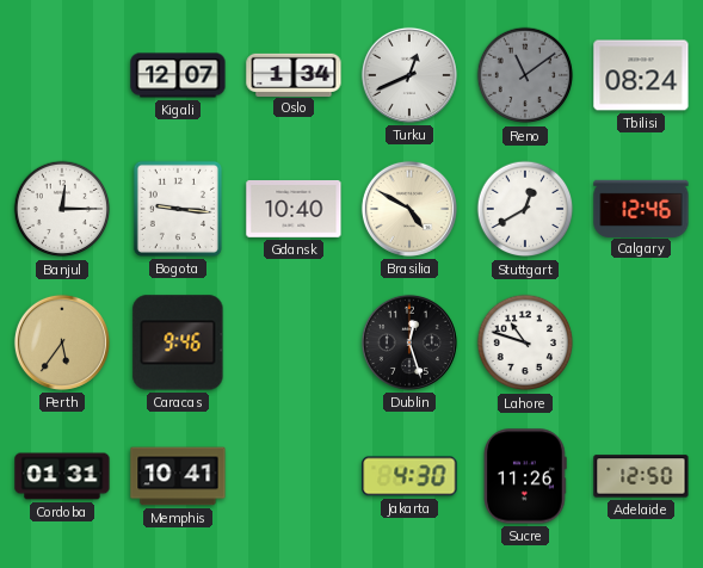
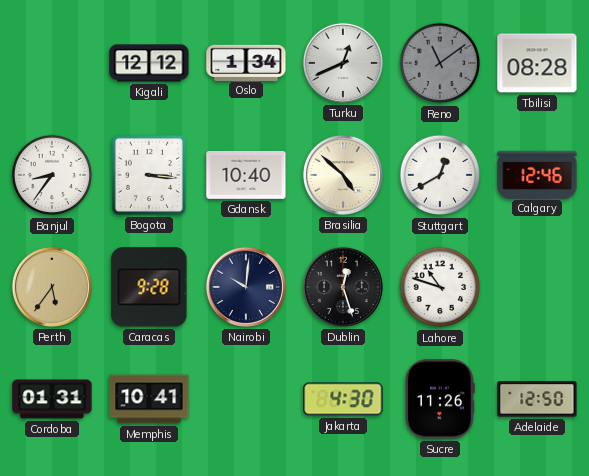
Kigali: 12:07 -> 12:12
Tbilisi: 08:24 -> 08:28
Banjul: 12:15 -> 8:36
Bogota: 9:16 -> 3:16
Brasilia: 4:50 -> 4:52
Caracas: 9:46 -> 9:28
Nairobi: none -> 10:01
